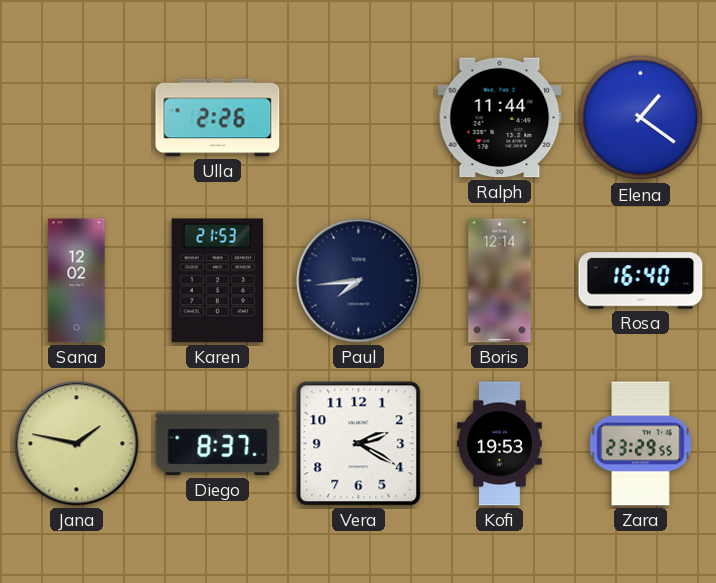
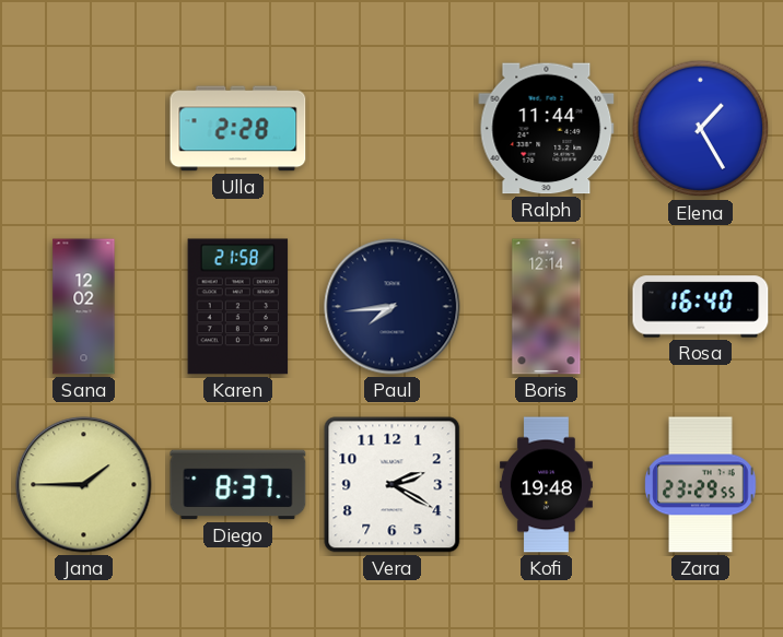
Ulla: 2:26 -> 2:28
Elena: 1:21 -> 1:25
Karen: 21:53 -> 21:58
Jana: 1:47 -> 1:45
Kofi: 19:53 -> 19:48
